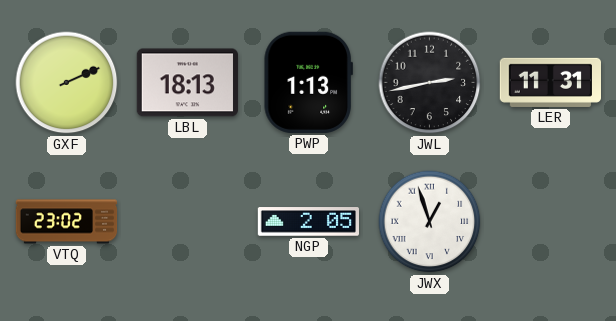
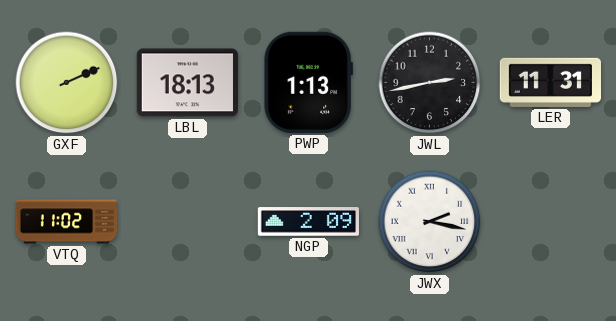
VTQ: 23:02 -> 11:02
NGP: 2:05 -> 2:09
JWX: 12:57 -> 2:17
